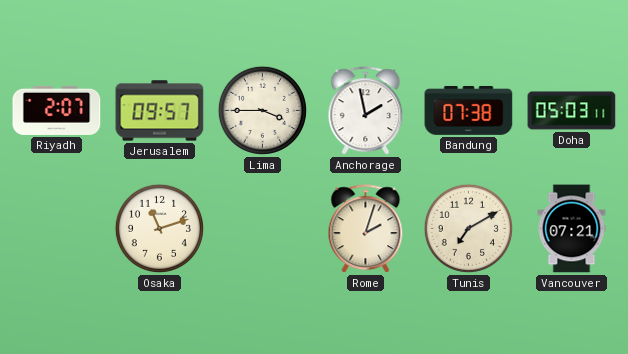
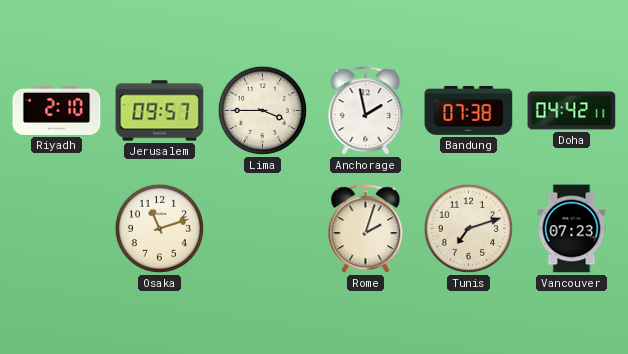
Riyadh: 2:07 -> 2:10
Doha: 05:03 -> 04:42
Tunis: 7:10 -> 7:12
Vancouver: 07:21 -> 07:23
